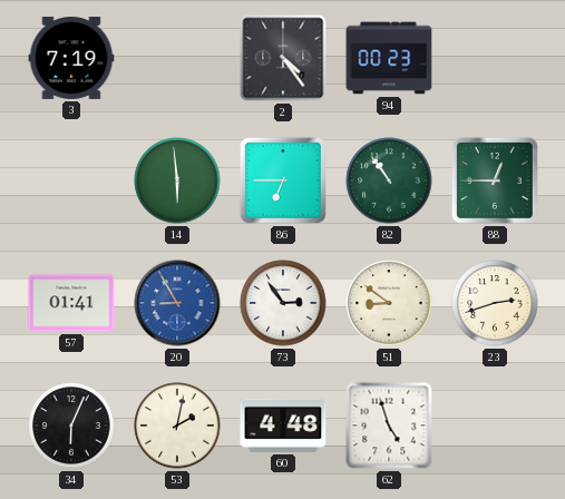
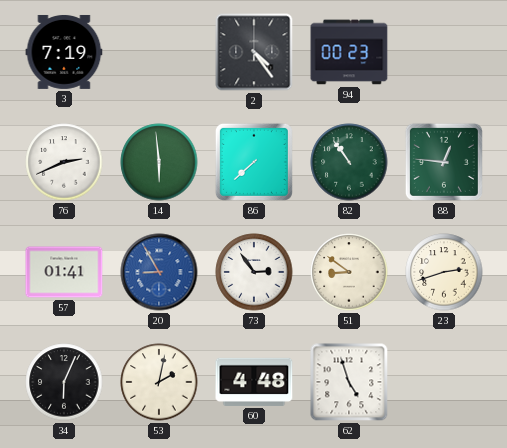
76: none -> 2:41
86: 6:45 -> 7:38
88: 12:45 -> 12:46
